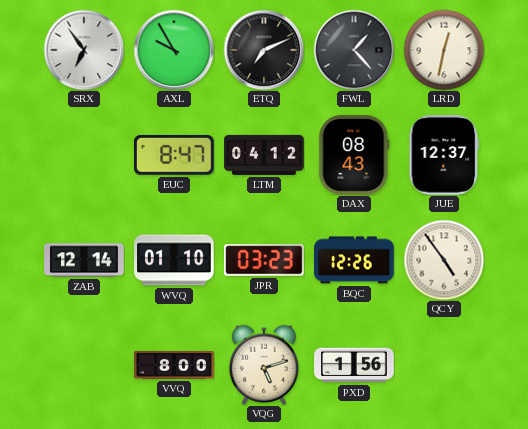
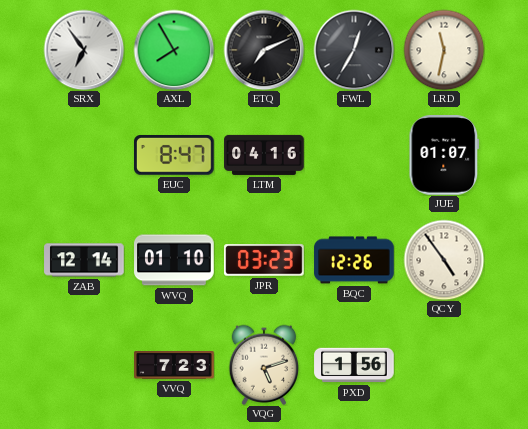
AXL: 9:55 -> 7:55
FWL: 1:23 -> 12:35
LRD: 12:32 -> 11:32
LTM: 04:12 -> 04:16
DAX: 08:43 -> none
JUE: 12:37 -> 01:07
VVQ: 8:00 -> 7:23
